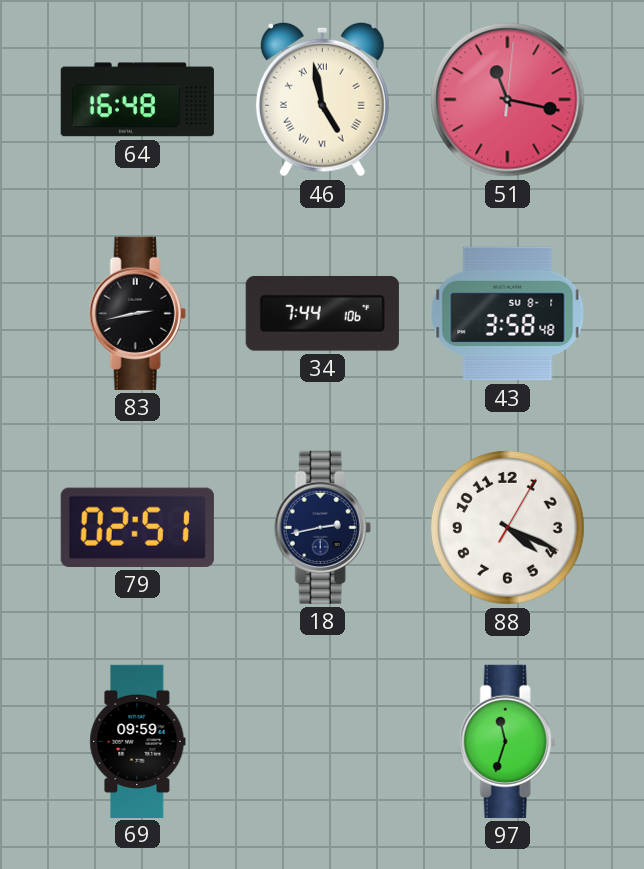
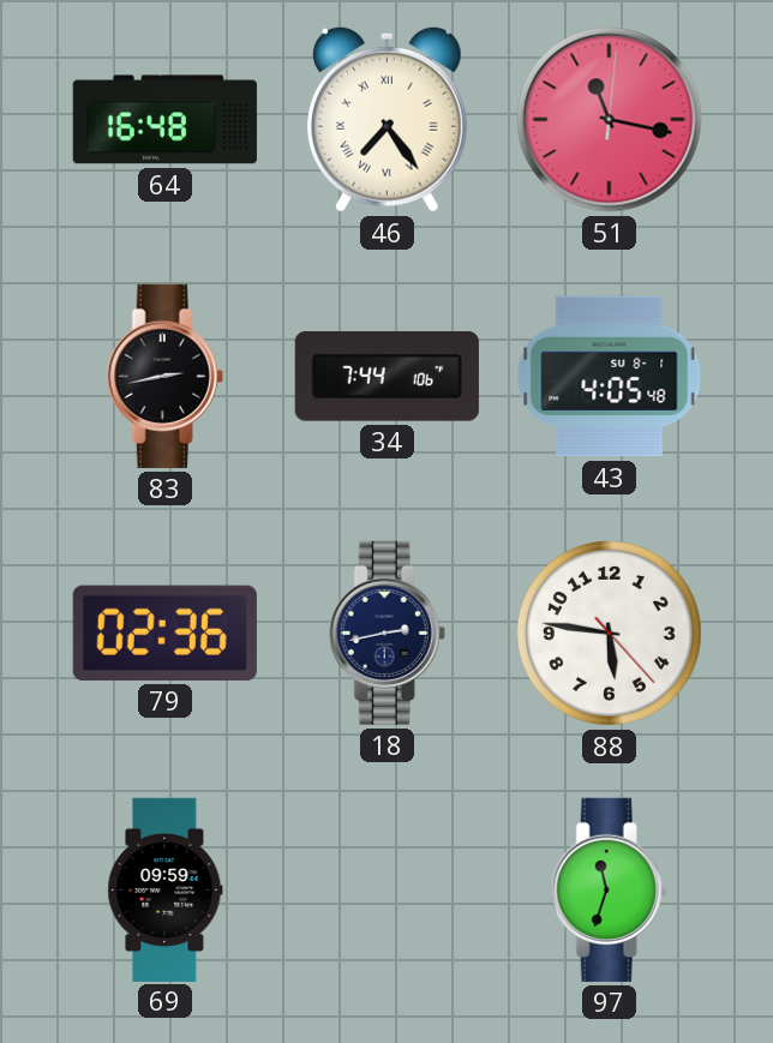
46: 4:58 -> 7:24
43: 3:58 -> 4:05
79: 02:51 -> 02:36
88: 4:19 -> 5:46
